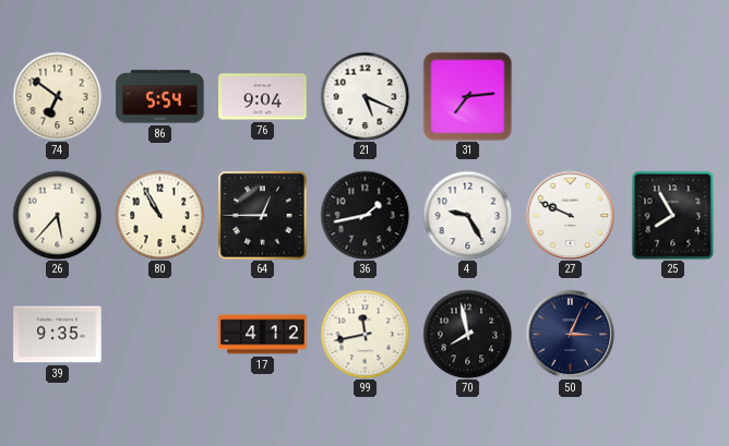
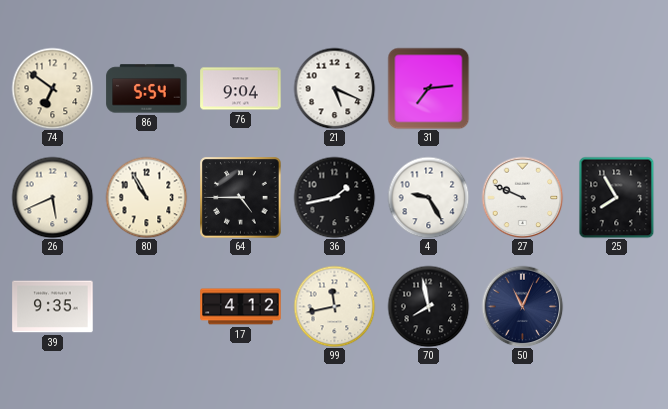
26: 5:37 -> 5:41
64: 12:45 -> 4:45
50: 3:04 -> 11:04
